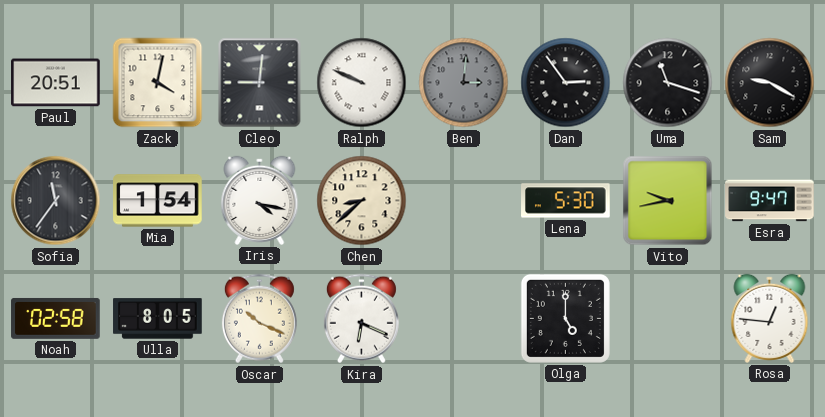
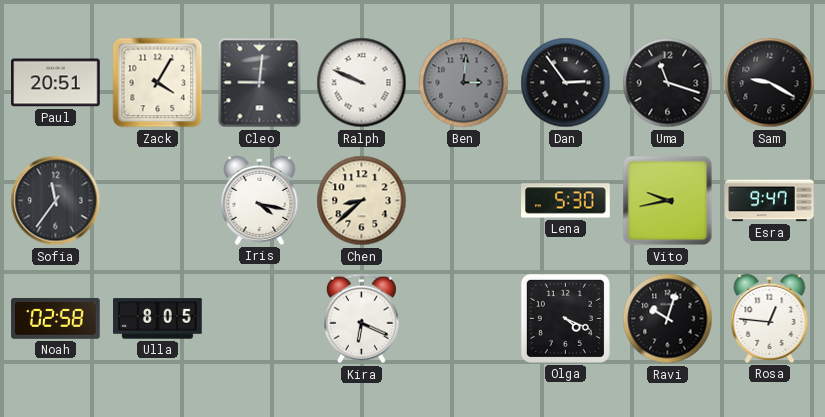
Zack: 4:02 -> 4:05
Mia: 1:54 -> none
Oscar: 10:19 -> none
Olga: 5:00 -> 4:19
Ravi: none -> 10:03
